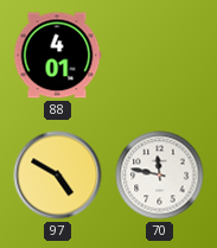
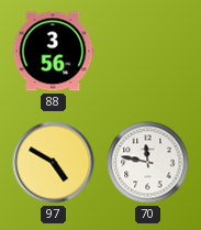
88: 4:01 -> 3:56
